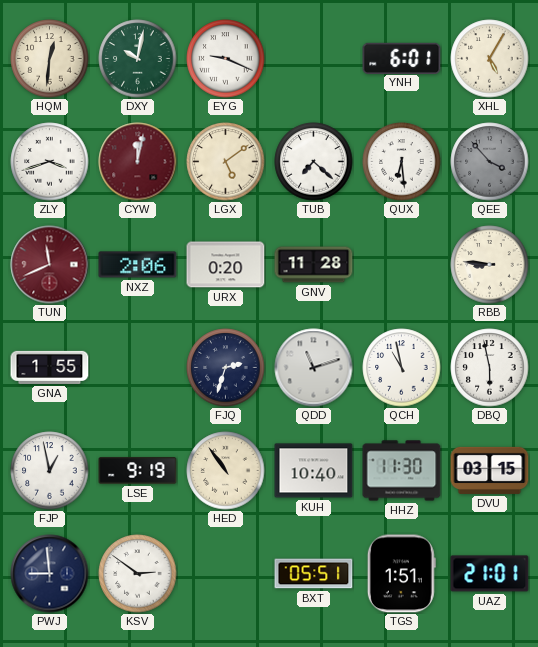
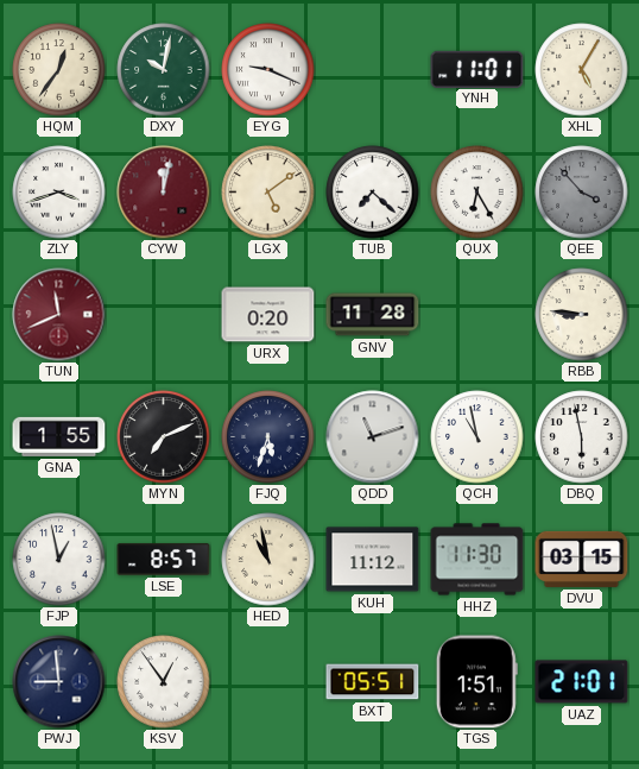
HQM: 12:31 -> 12:36
YNH: 6:01 -> 11:01
QUX: 6:29 -> 6:25
NXZ: 2:06 -> none
MYN: none -> 7:11
FJQ: 2:33 -> 5:33
LSE: 9:19 -> 8:57
HED: 10:54 -> 10:58
KUH: 10:40 -> 11:12
KSV: 2:51 -> 12:54
